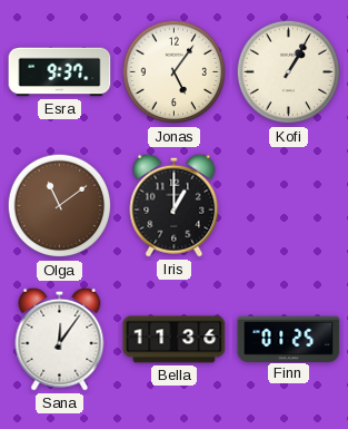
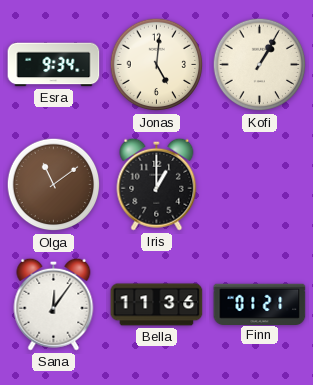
Esra: 9:37 -> 9:34
Jonas: 5:06 -> 5:01
Finn: 01:25 -> 01:21
